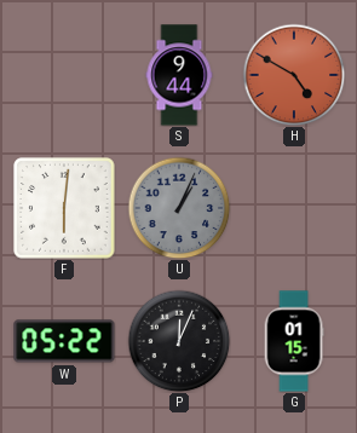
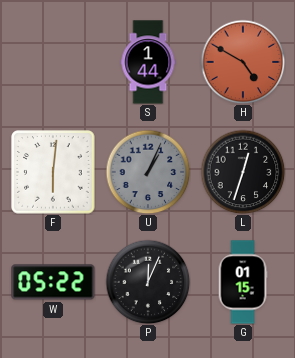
S: 9:44 -> 1:44
L: none -> 12:33
